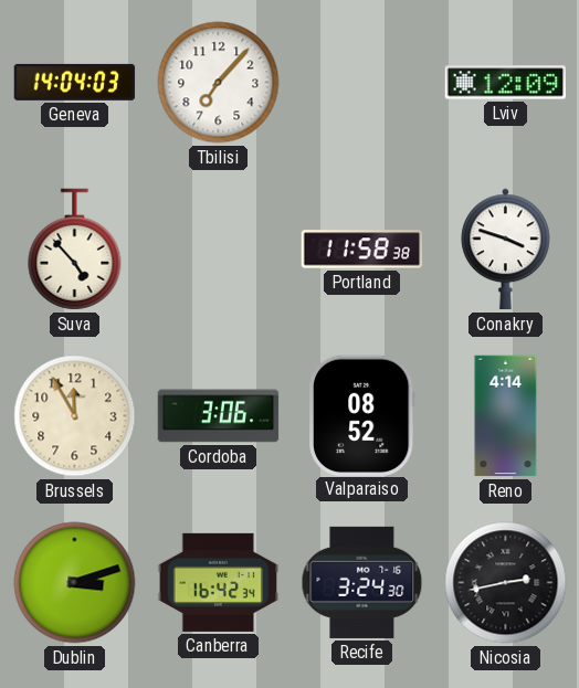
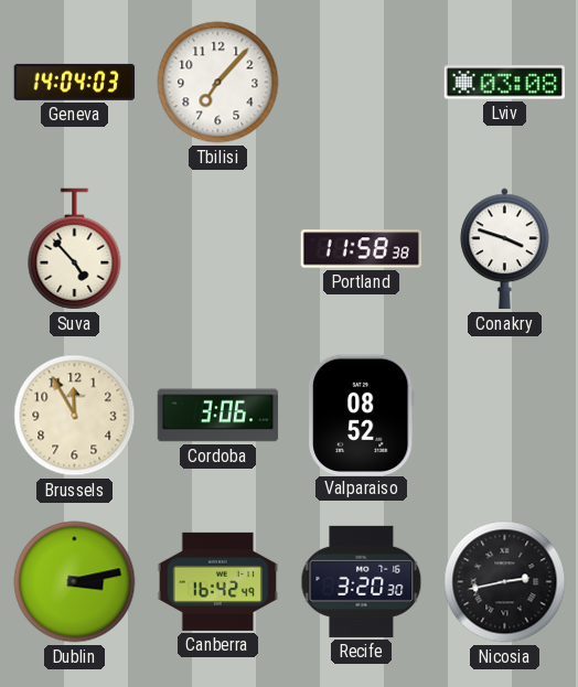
Lviv: 12:09 -> 03:08
Reno: 4:14 -> none
Dublin: 3:12 -> 3:13
Canberra: 16:42:34 -> 16:42:49
Recife: 3:24 -> 3:20
